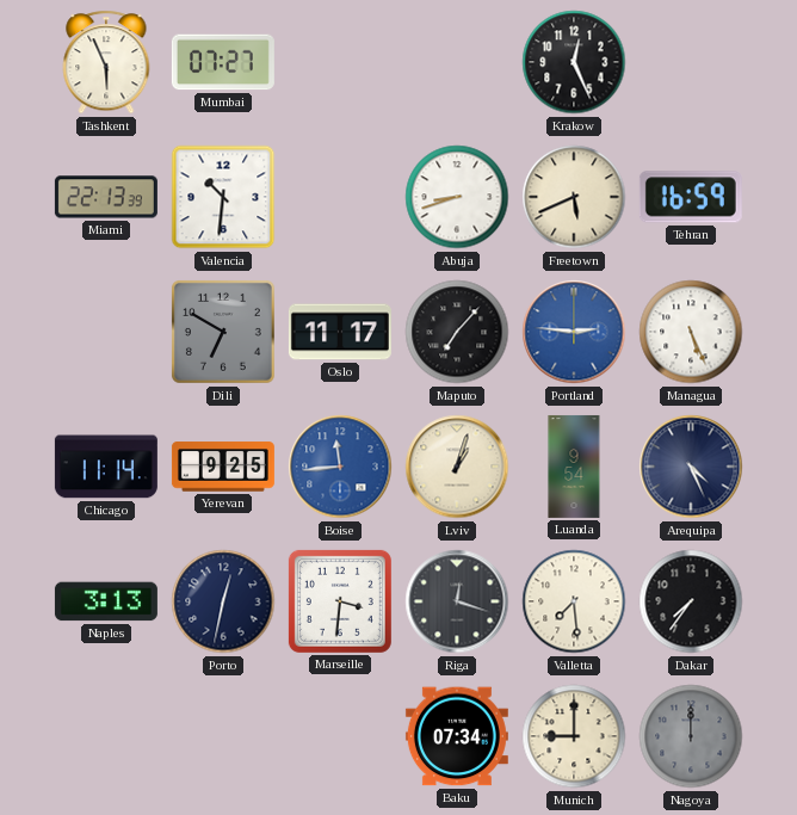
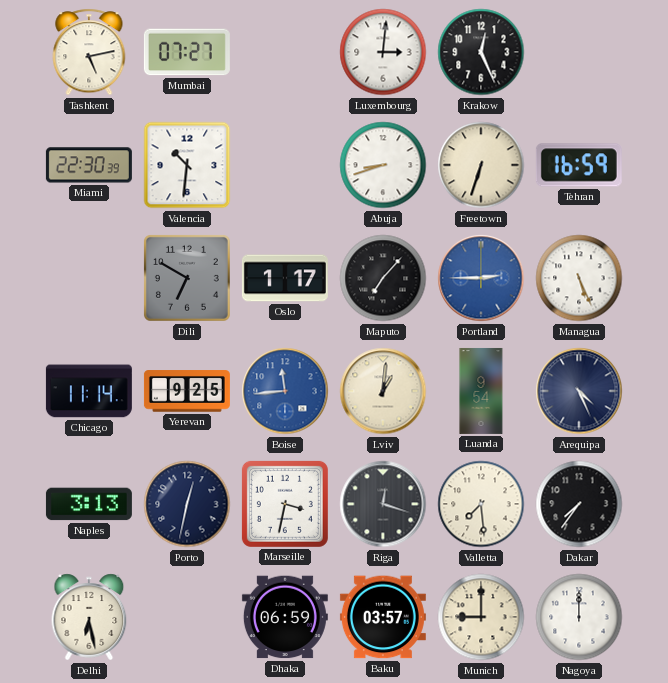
Tashkent: 5:56 -> 5:13
Luxembourg: none -> 3:01
Miami: 22:13 -> 22:30
Freetown: 5:41 -> 6:33
Oslo: 11:17 -> 1:17
Portland: 2:46 -> 2:45
Lviv: 1:03 -> 1:01
Marseille: 3:31 -> 3:32
Delhi: none -> 6:28
Dhaka: none -> 06:59
Baku: 07:34 -> 03:57
Nagoya dial: grey -> white
